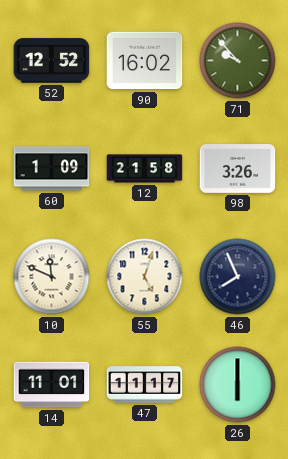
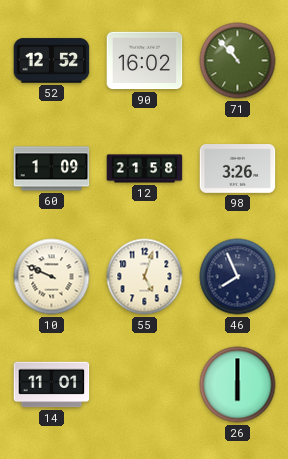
71: 9:53 -> 10:53
10: 11:49 -> 9:49
47: 11:17 -> none
